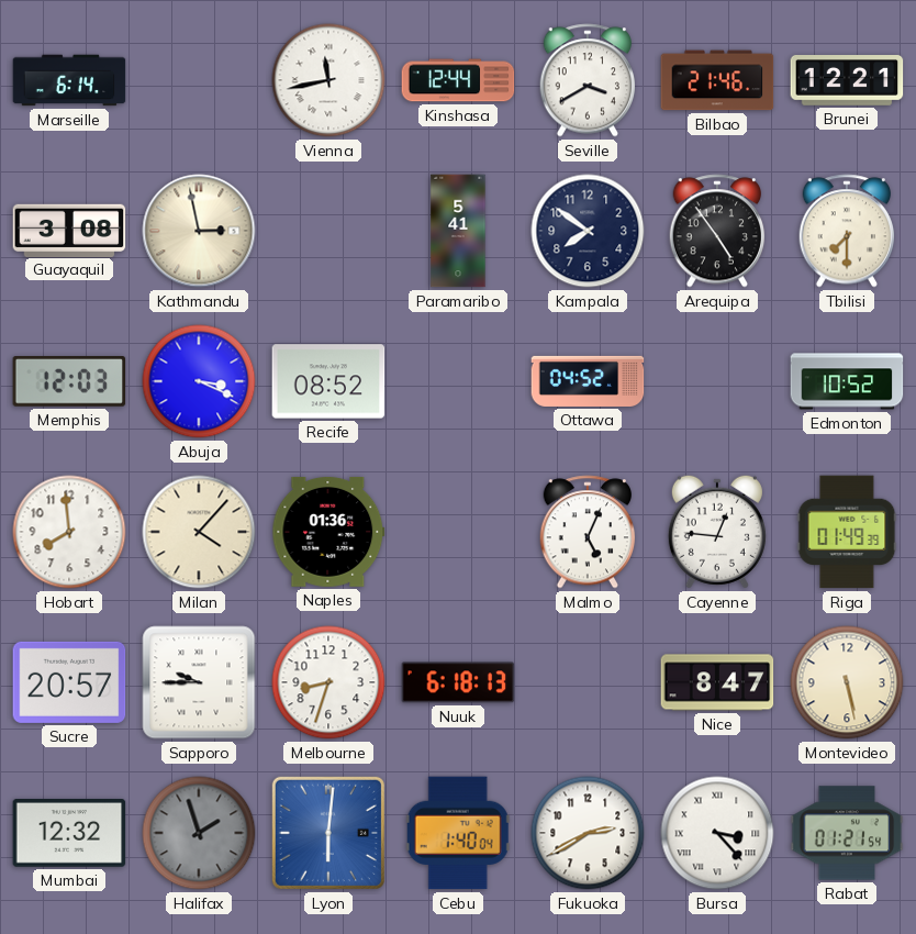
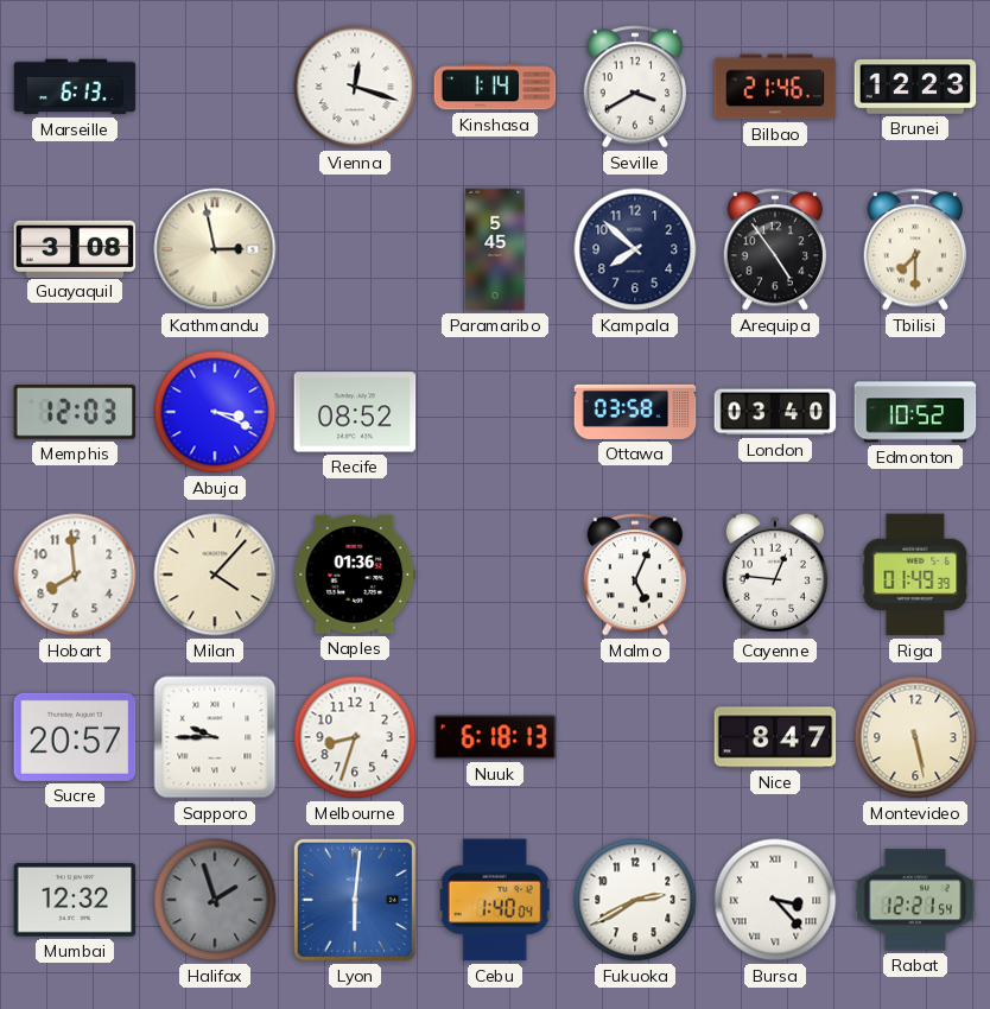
Marseille: 6:14 -> 6:13
Vienna: 11:43 -> 12:18
Kinshasa: 12:44 -> 1:14
Brunei: 12:21 -> 12:23
Paramaribo: 5:41 -> 5:45
Kampala: 7:51 -> 7:52
Ottawa: 04:52 -> 03:58
London: none -> 03:40
Rabat: 01:21 -> 12:21
